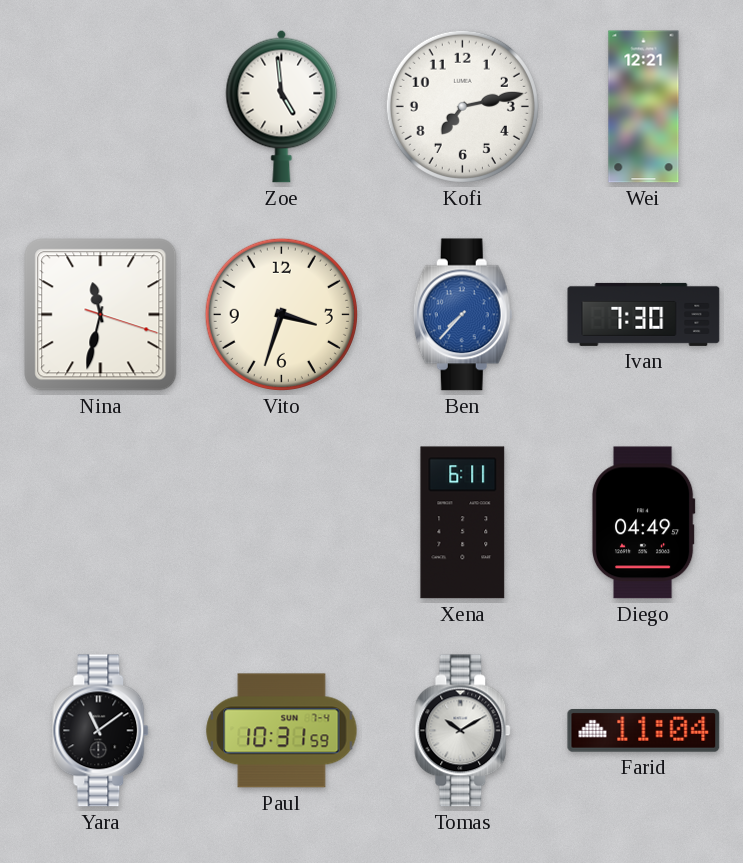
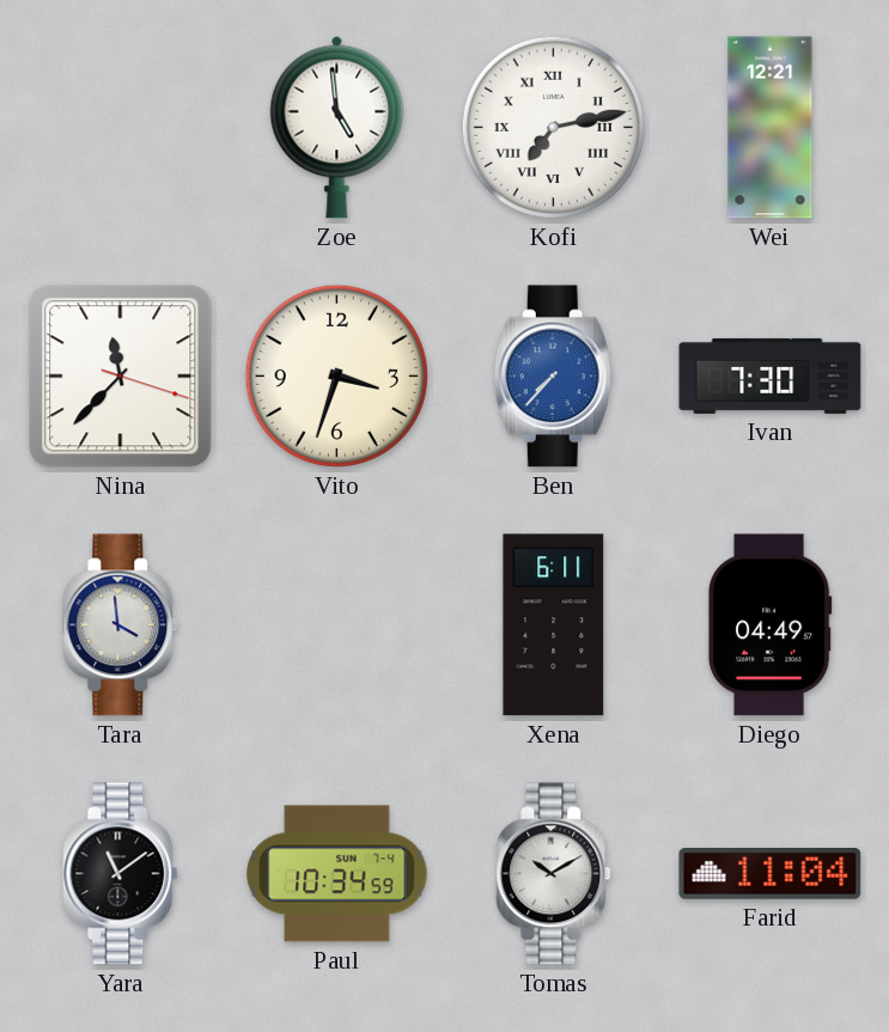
Kofi numerals: Arabic -> Roman
Nina: 11:32 -> 11:37
Tara: none -> 3:59
Paul: 10:31 -> 10:34
